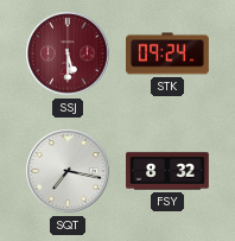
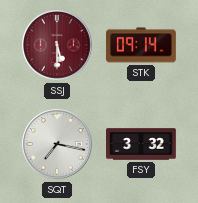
STK: 09:24 -> 09:14
FSY: 8:32 -> 3:32
